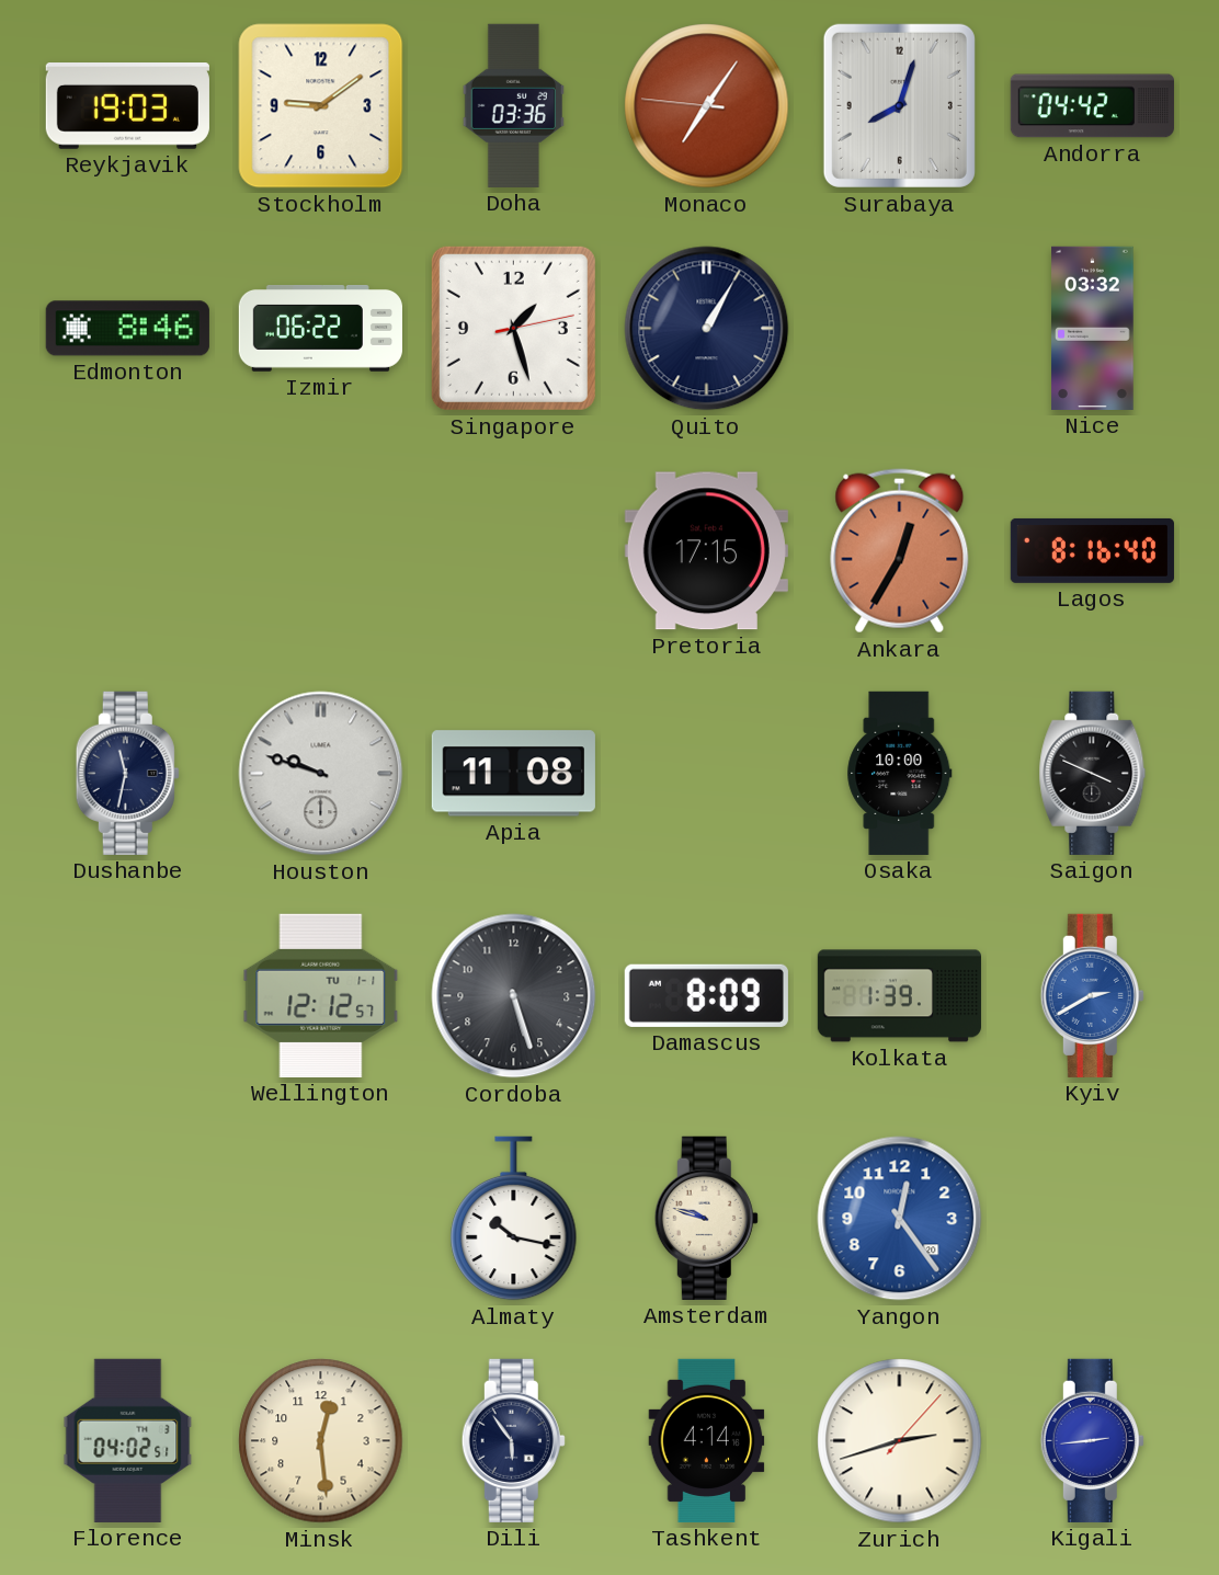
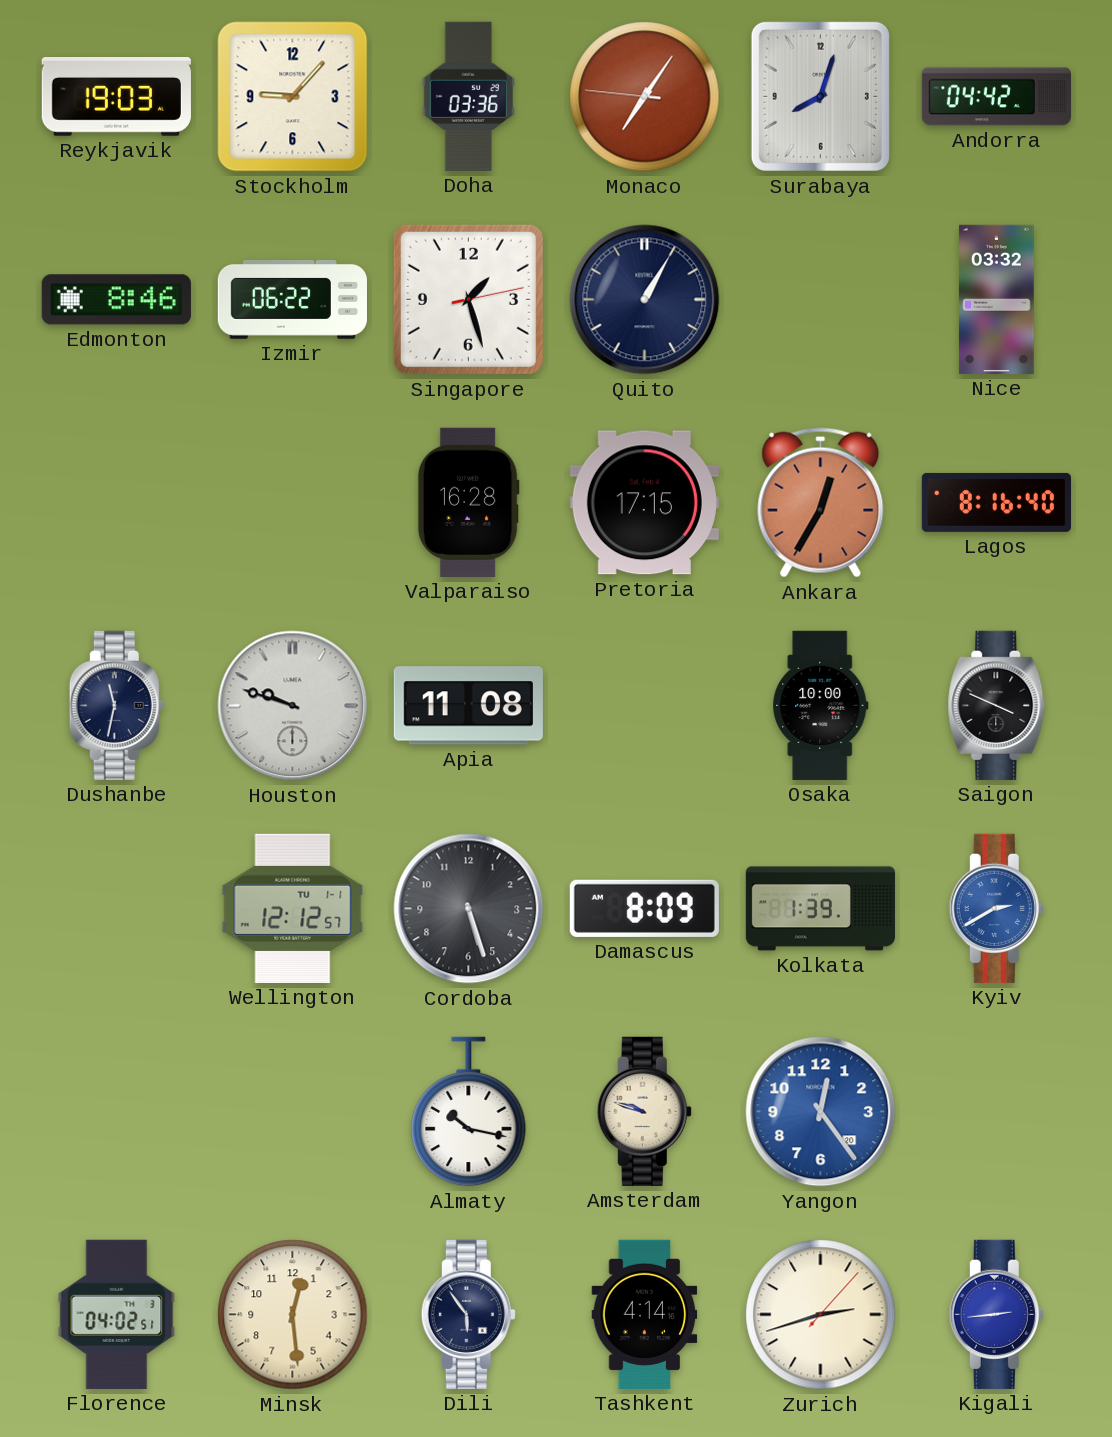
Stockholm: 9:09 -> 9:07
Valparaiso: none -> 16:28
